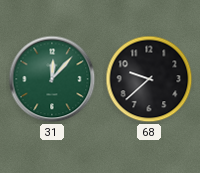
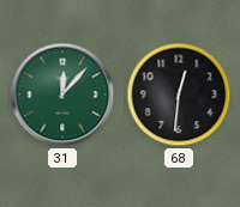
68: 9:38 -> 12:31
